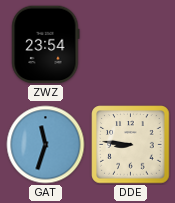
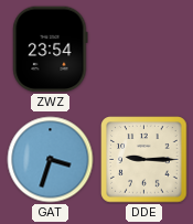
GAT: 11:33 -> 3:33
DDE: 8:46 -> 9:15
